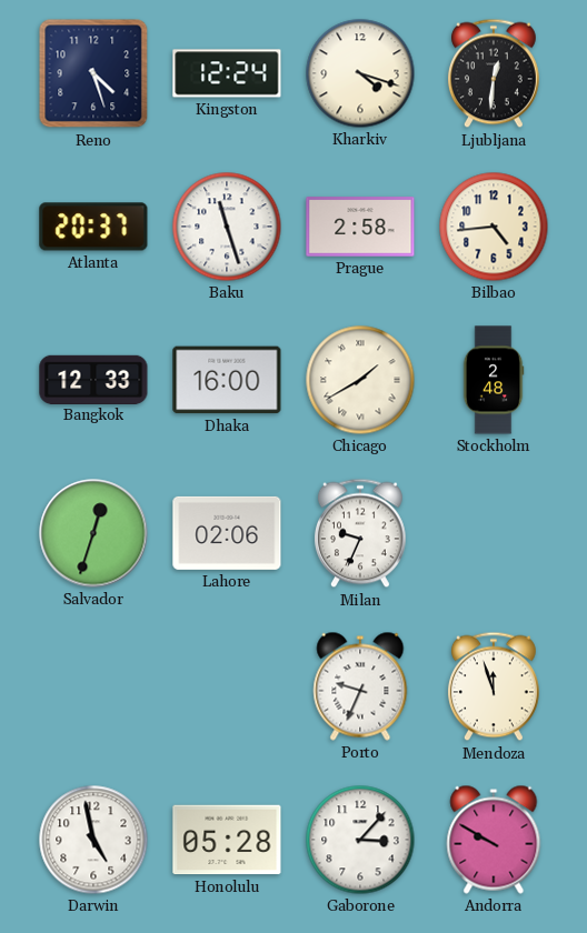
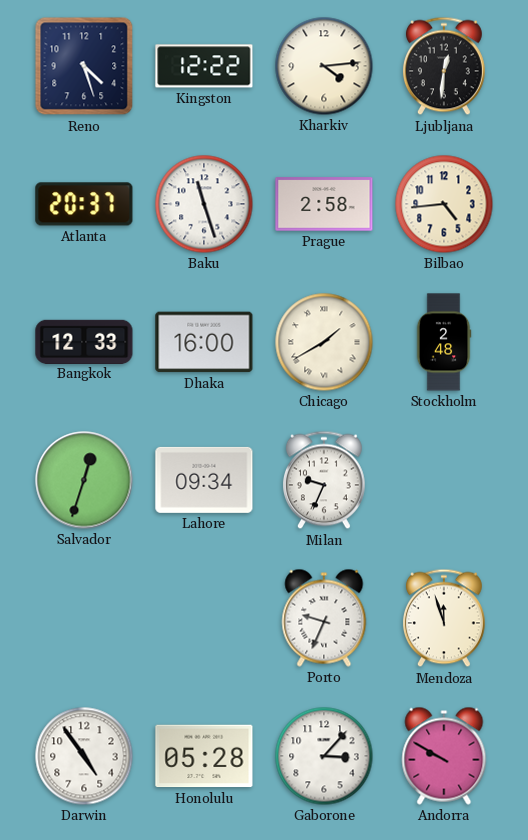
Kingston: 12:24 -> 12:22
Kharkiv: 4:18 -> 4:14
Lahore: 02:06 -> 09:34
Darwin: 4:58 -> 4:54
